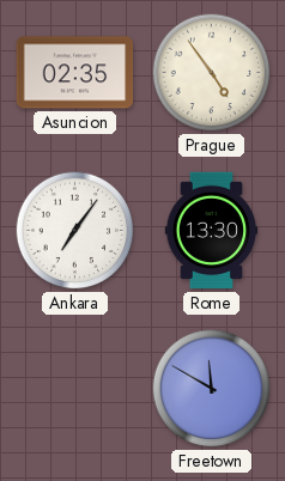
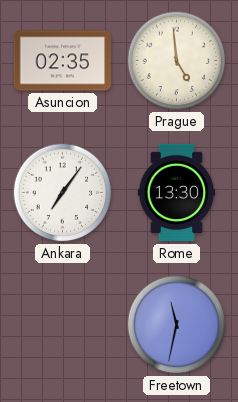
Prague: 4:54 -> 4:59
Freetown: 11:50 -> 11:32
